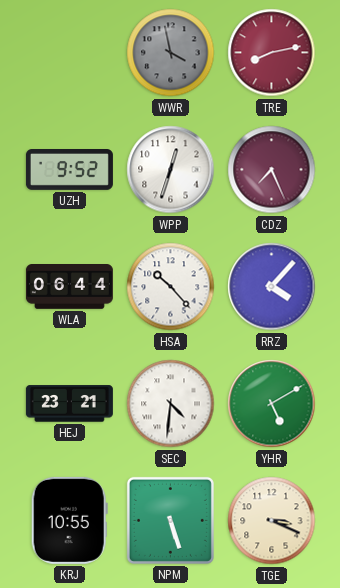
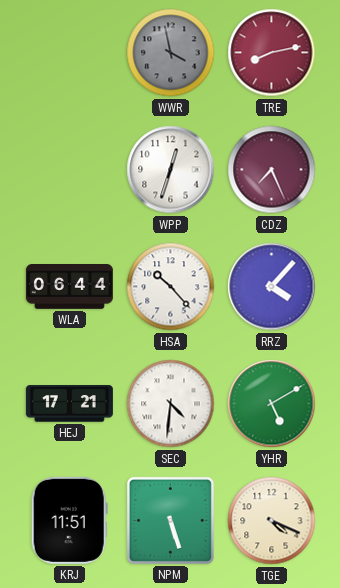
UZH: 9:52 -> none
HEJ: 23:21 -> 17:21
KRJ: 10:55 -> 11:51
TGE: 3:19 -> 4:19
